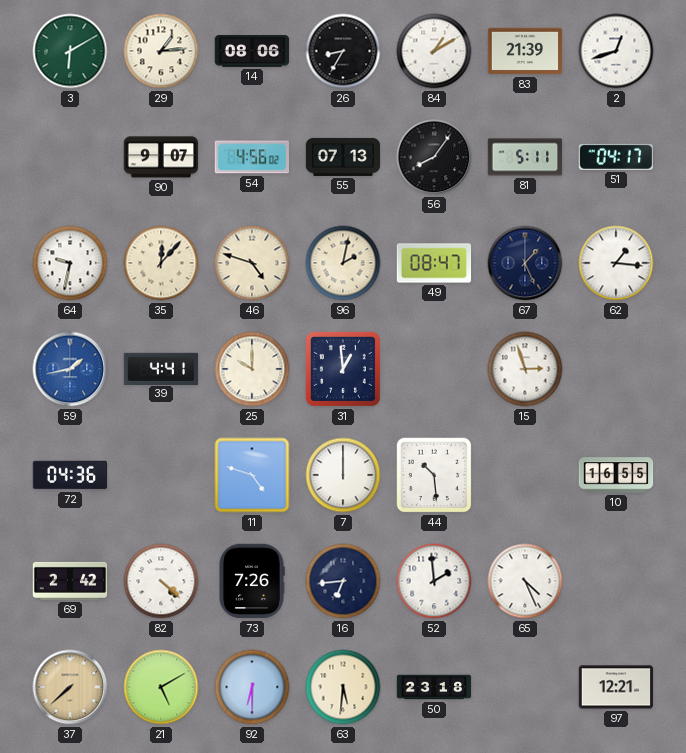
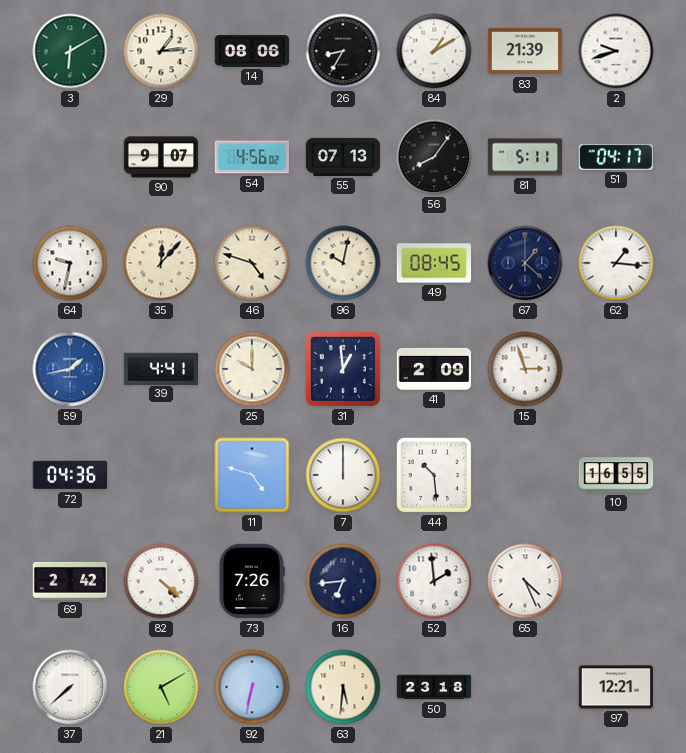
2: 12:42 -> 9:42
96: 2:02 -> 10:02
49: 08:47 -> 08:45
67: 1:26 -> 1:22
41: none -> 2:09
37 dial: champagne -> white
92: 6:30 -> 6:32
